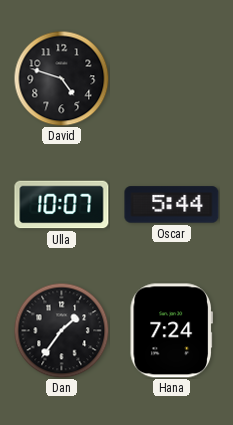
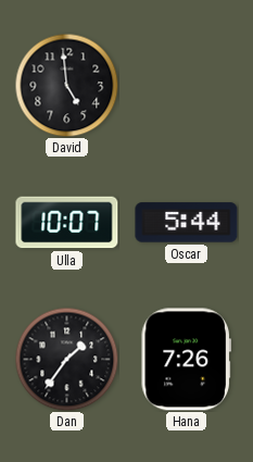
David: 4:48 -> 4:59
Hana: 7:24 -> 7:26
